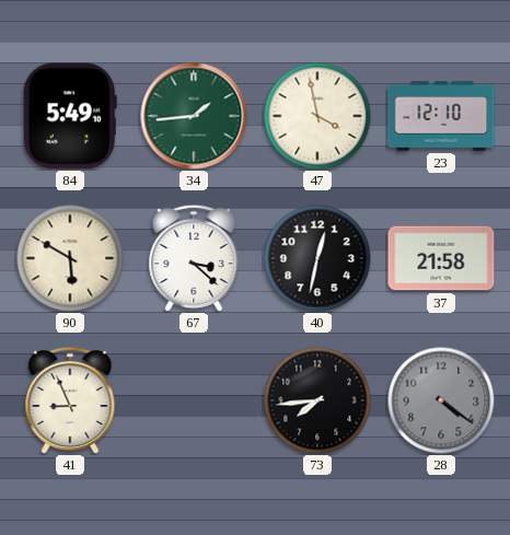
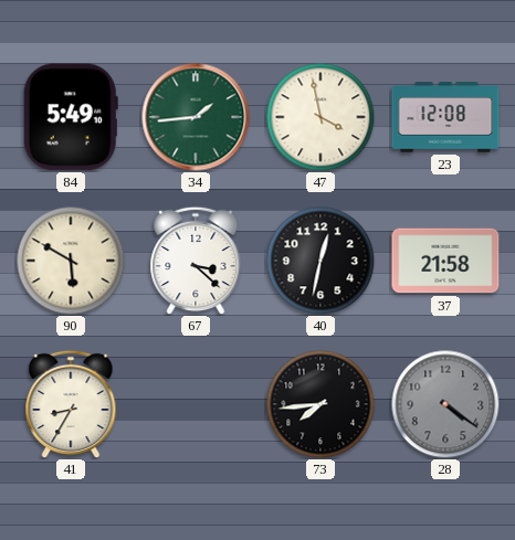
23: 12:10 -> 12:08
41: 8:56 -> 8:35
